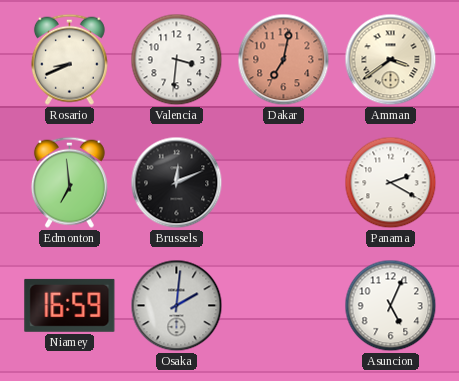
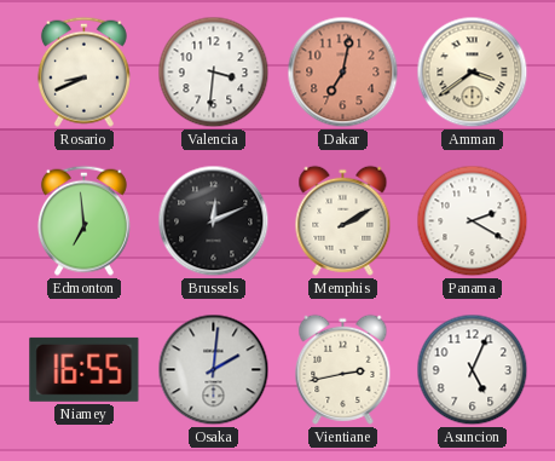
Memphis: none -> 2:10
Niamey: 16:59 -> 16:55
Vientiane: none -> 2:43
